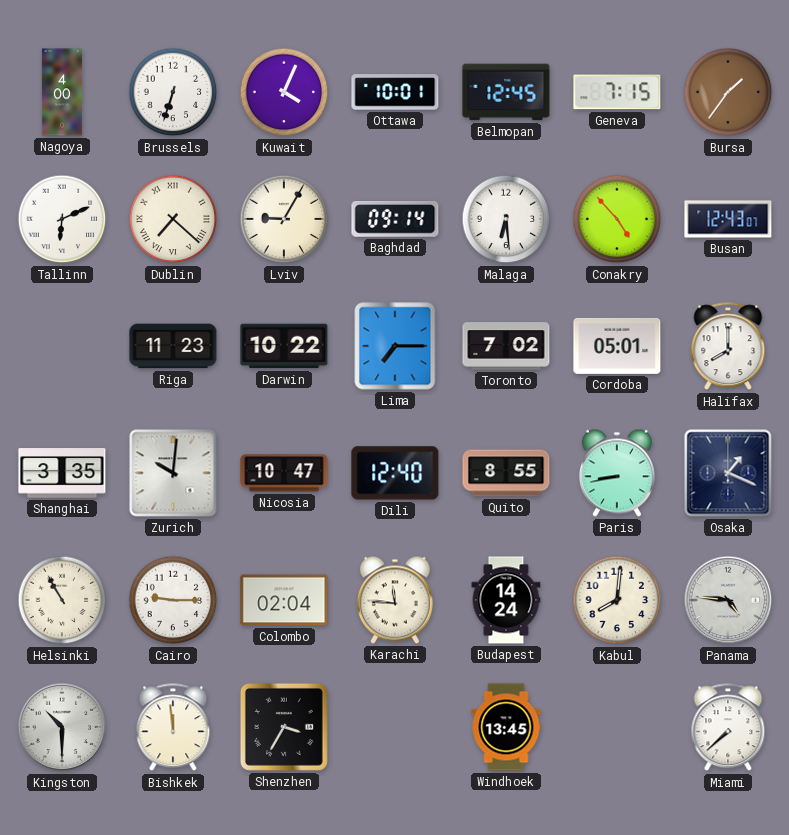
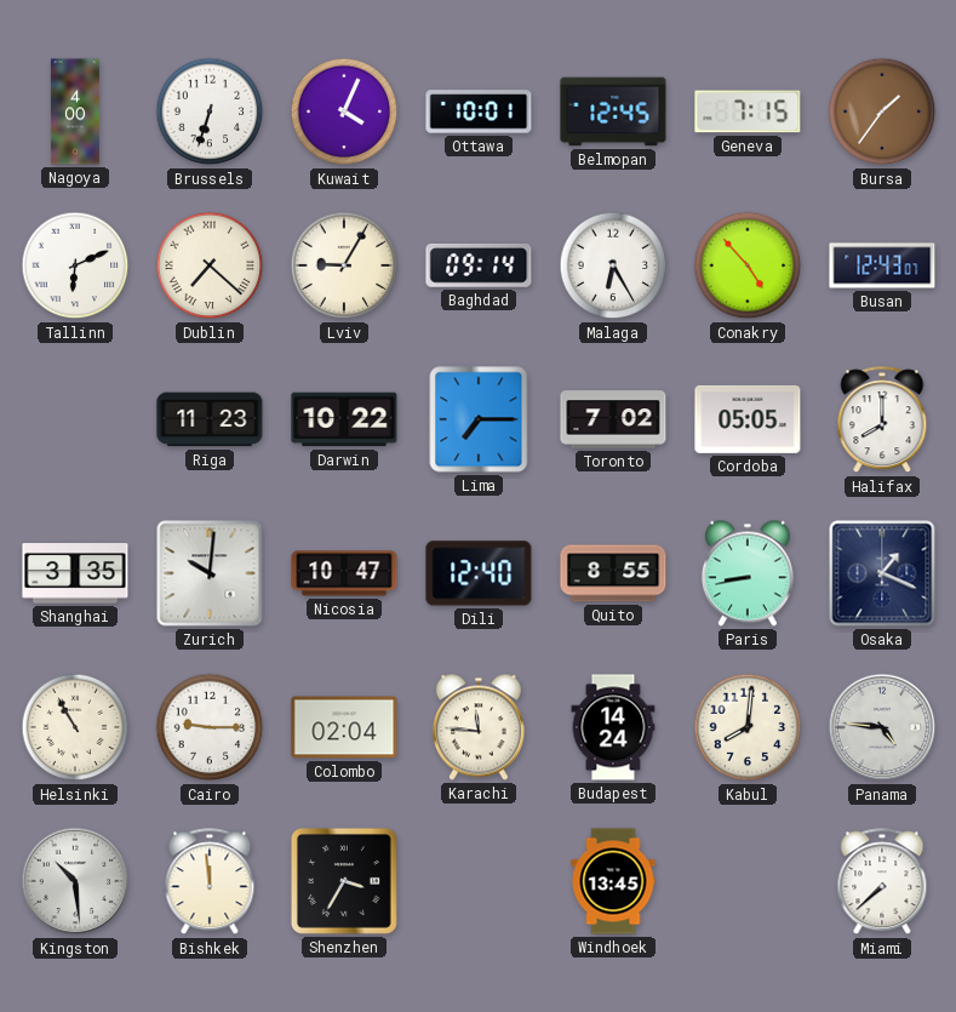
Malaga: 6:29 -> 6:25
Cordoba: 05:01 -> 05:05
Kingston: 10:30 -> 10:29
